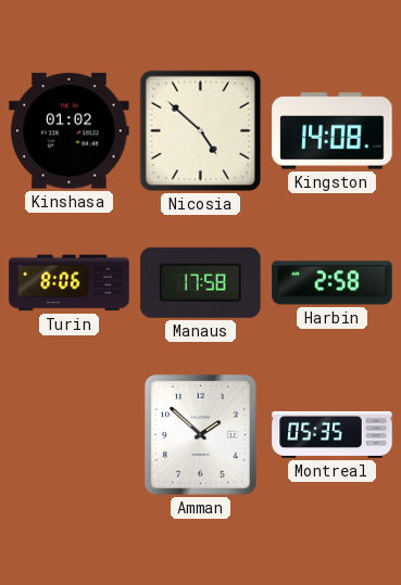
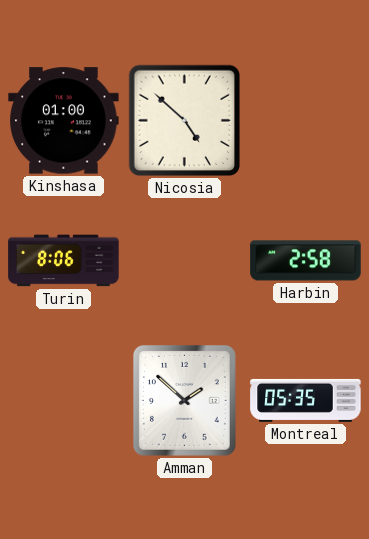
Kinshasa: 01:02 -> 01:00
Kingston: 14:08 -> none
Manaus: 17:58 -> none
